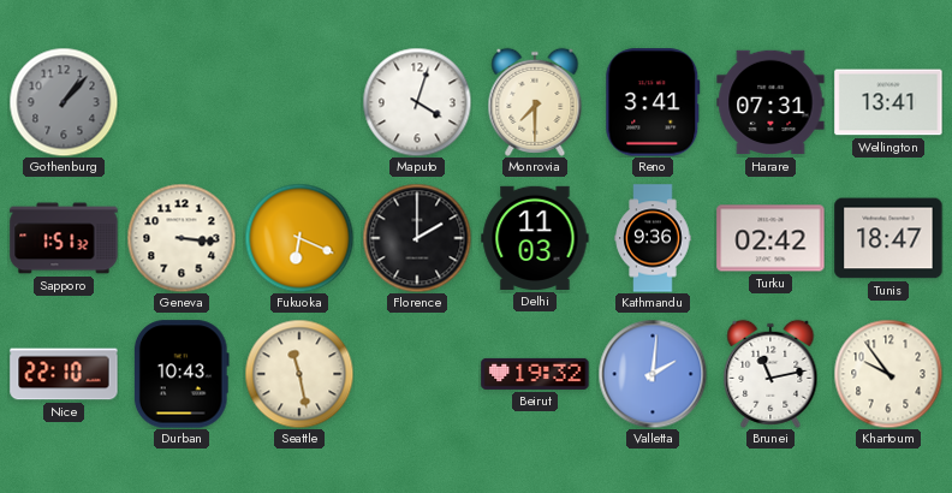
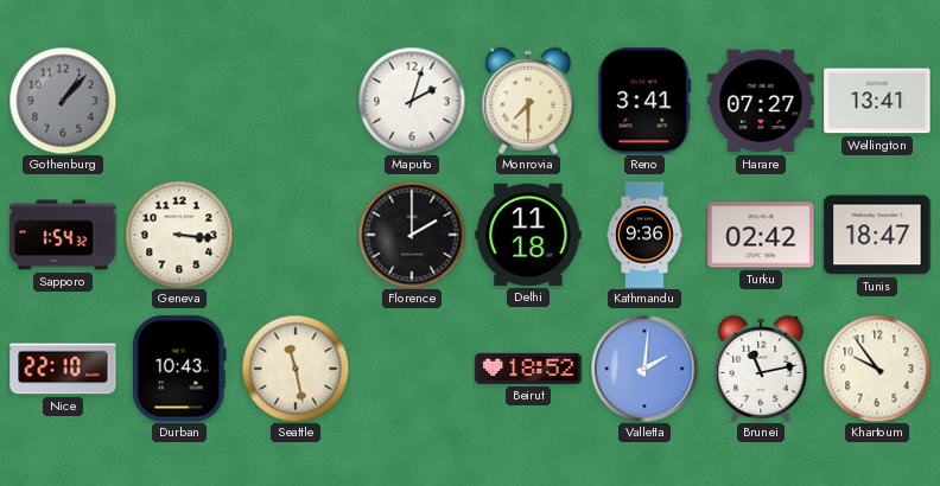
Maputo: 4:03 -> 2:03
Harare: 07:31 -> 07:27
Sapporo: 1:51 -> 1:54
Fukuoka: 6:19 -> none
Delhi: 11:03 -> 11:18
Beirut: 19:32 -> 18:52
